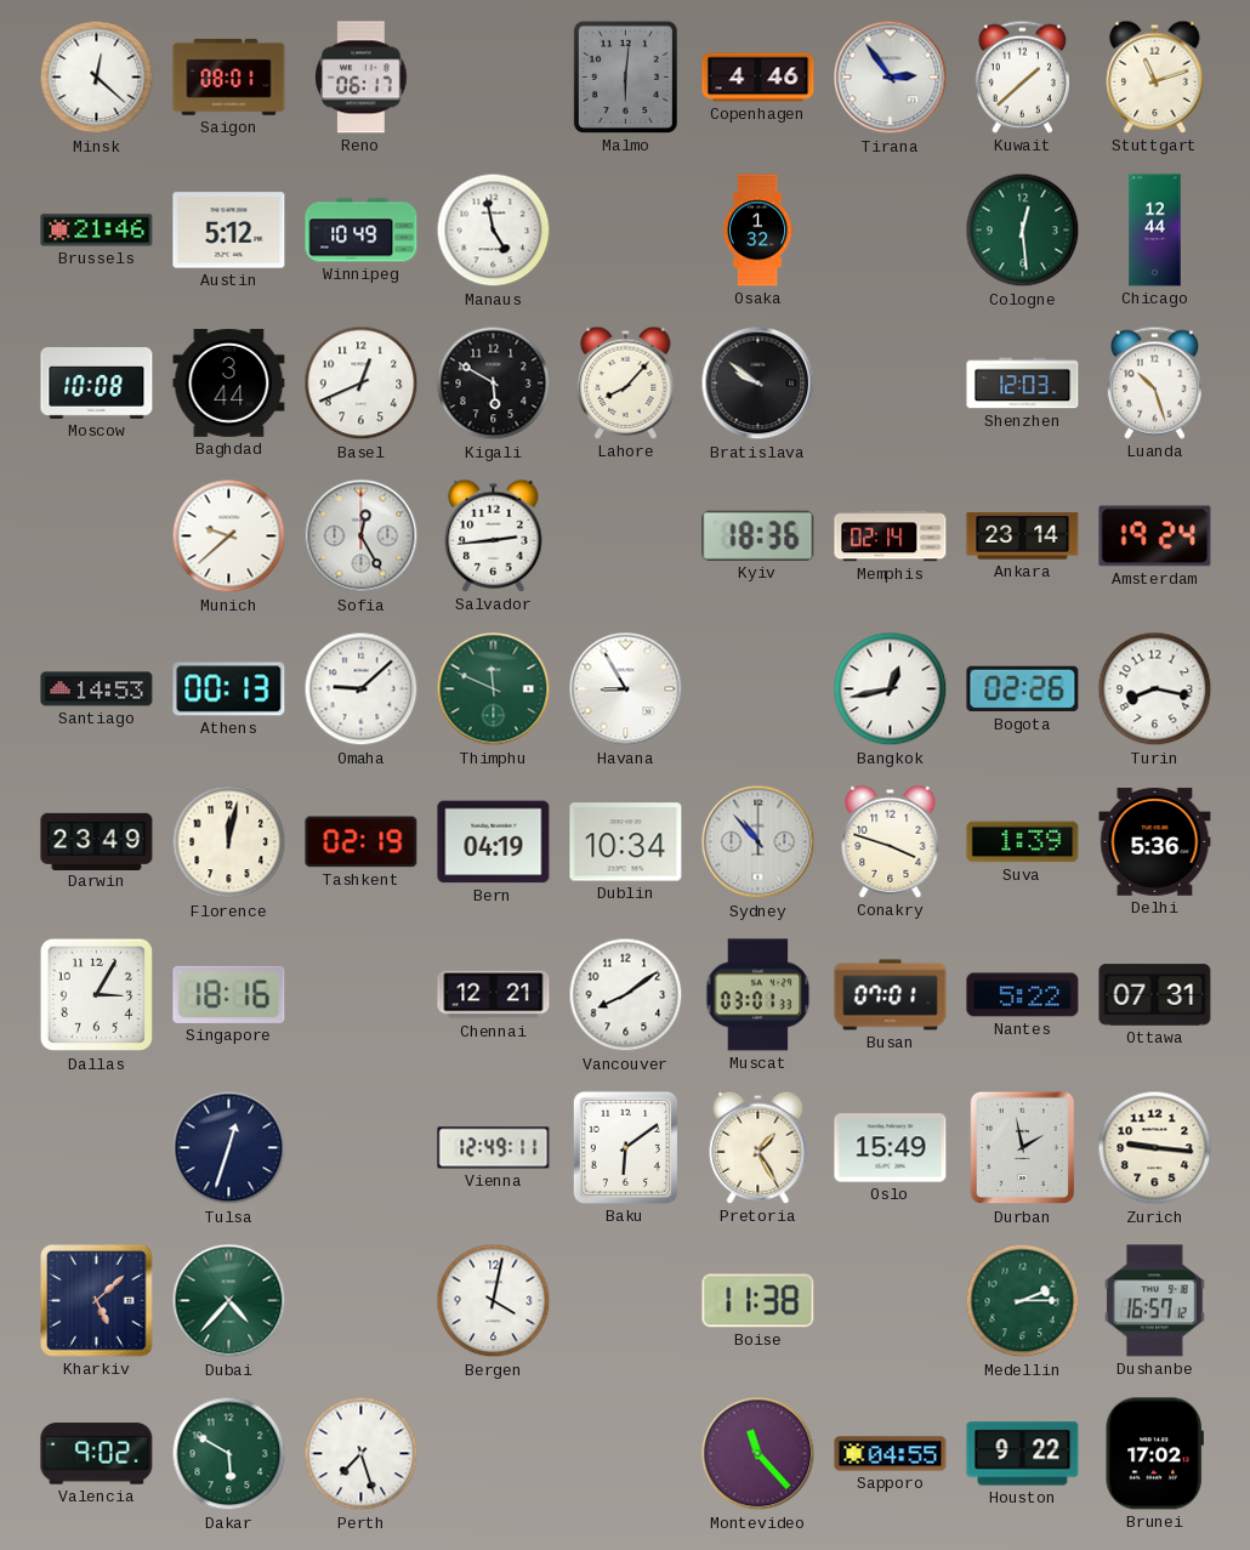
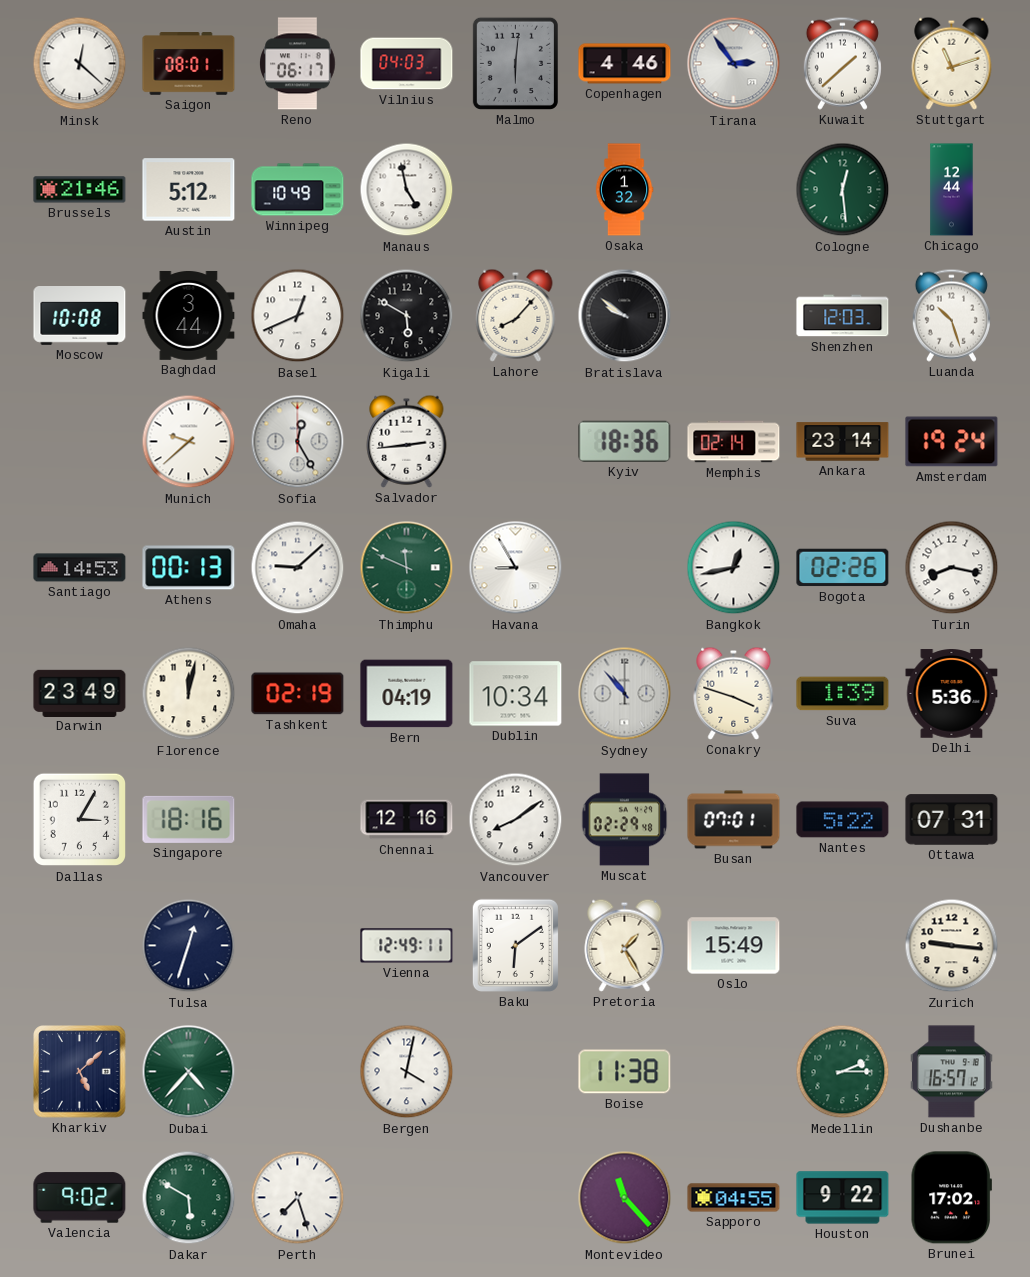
Vilnius: none -> 04:03
Chennai: 12:21 -> 12:16
Muscat: 03:01 -> 02:29
Durban: 1:58 -> none
